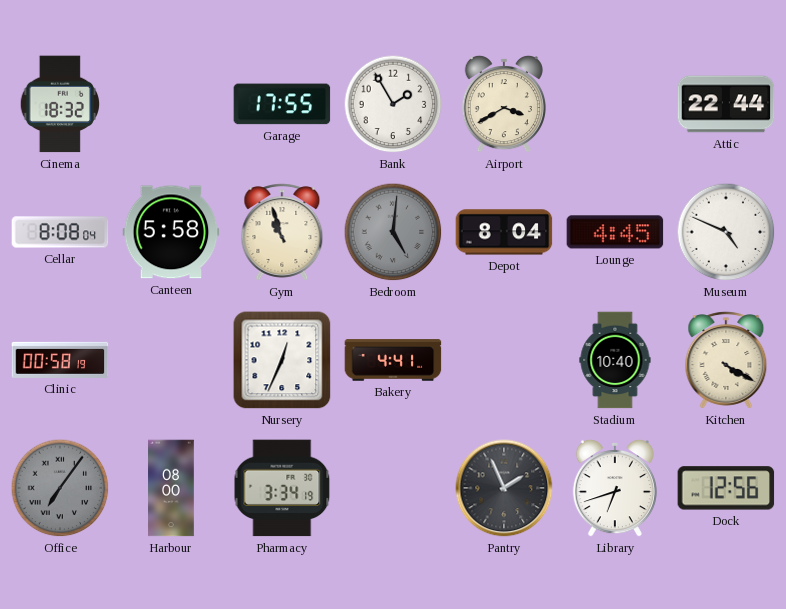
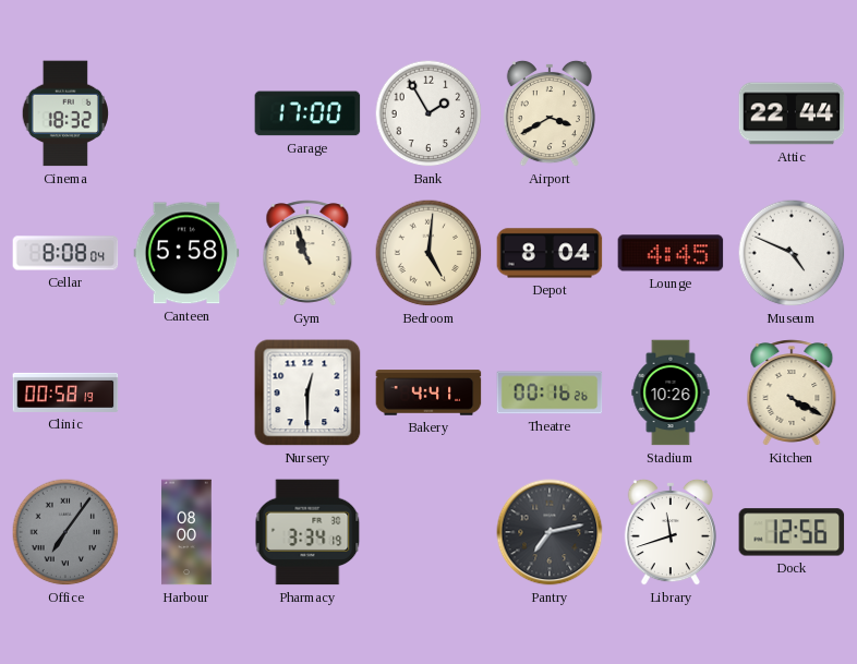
Garage: 17:55 -> 17:00
Bedroom dial: grey -> cream
Nursery: 12:34 -> 12:30
Theatre: none -> 00:16
Stadium: 10:40 -> 10:26
Pantry: 1:56 -> 7:13
Library: 6:42 -> 11:42
